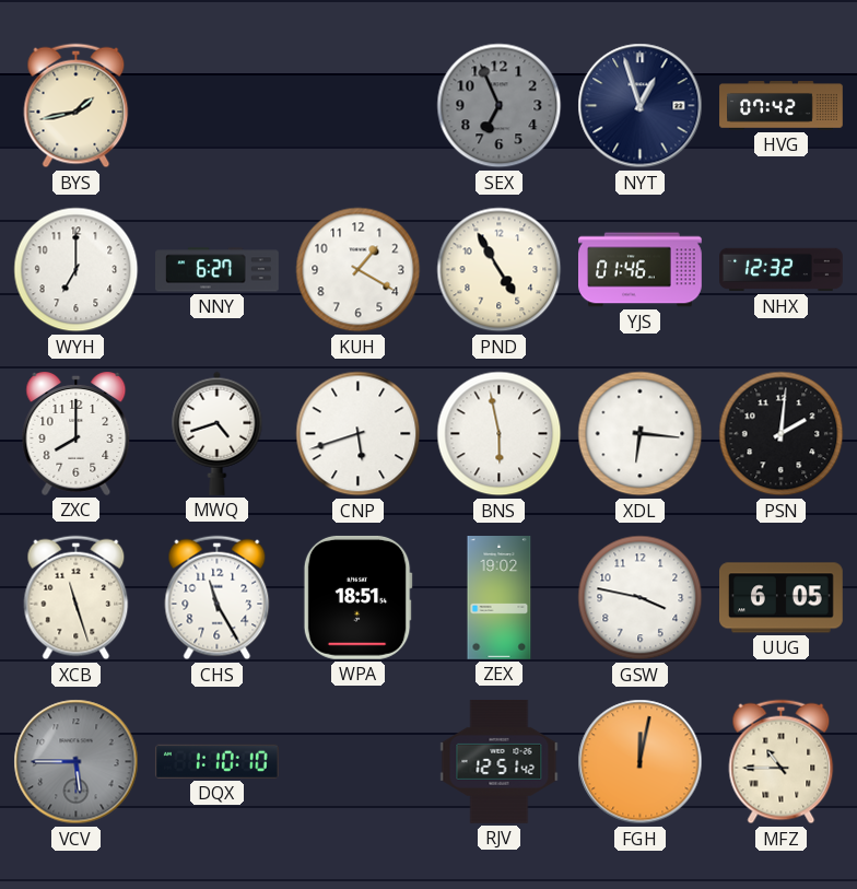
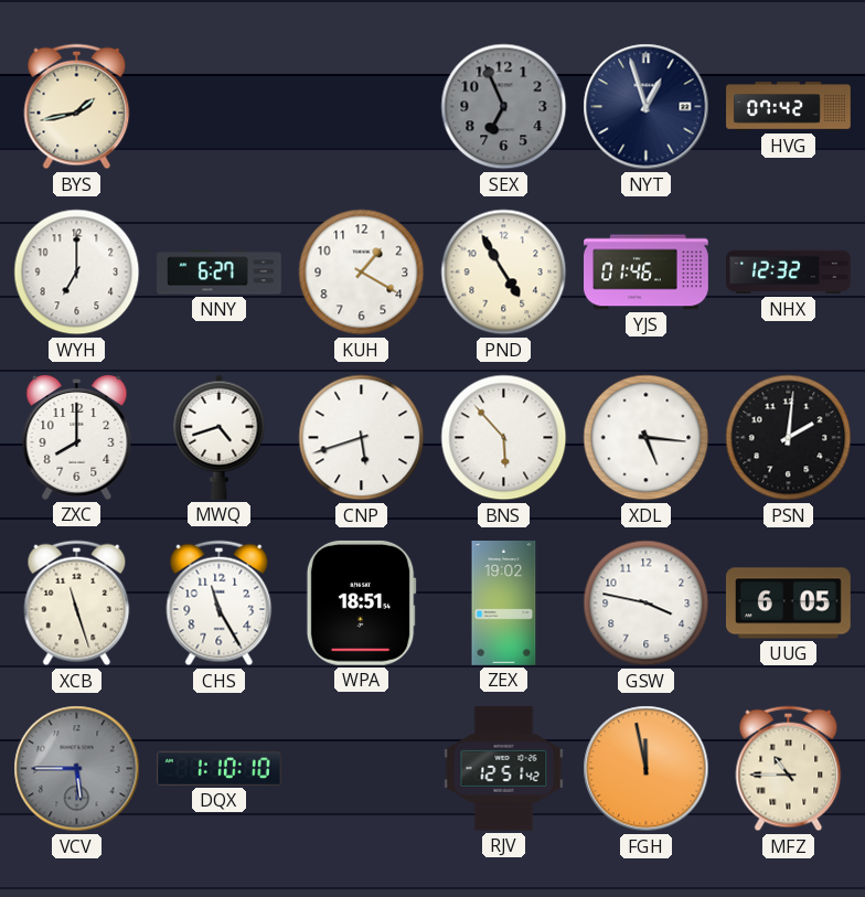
BNS: 5:58 -> 5:53
XDL: 6:16 -> 5:16
FGH: 12:02 -> 11:58
